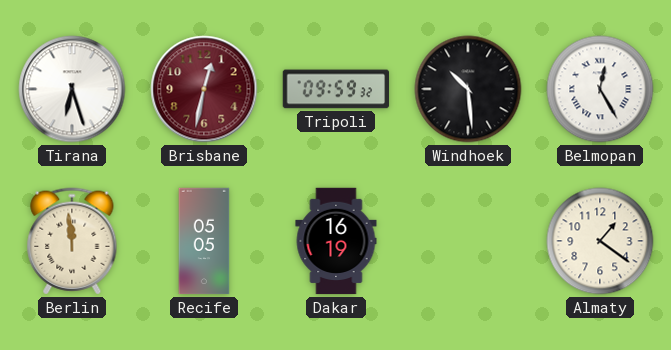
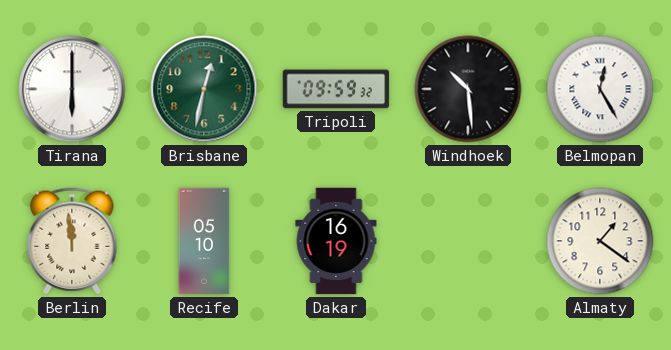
Tirana: 6:27 -> 6:00
Brisbane dial: burgundy -> green
Recife: 05:05 -> 05:10
